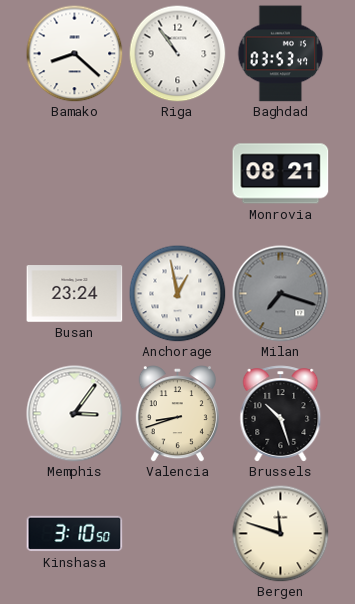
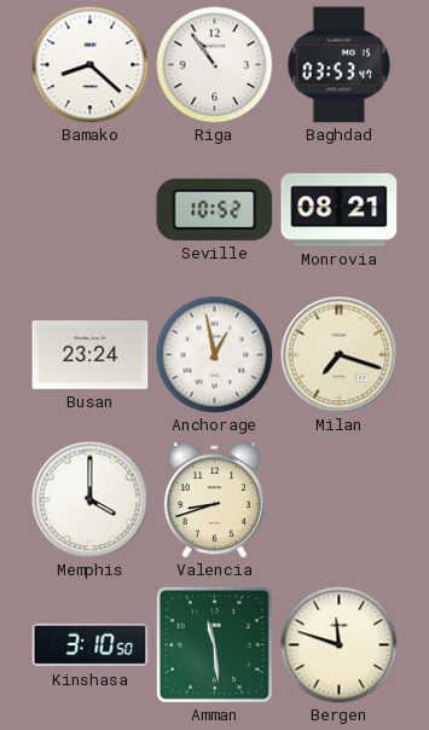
Seville: none -> 10:52
Milan dial: grey -> cream
Memphis: 3:06 -> 4:00
Brussels: 10:27 -> none
Amman: none -> 11:29
